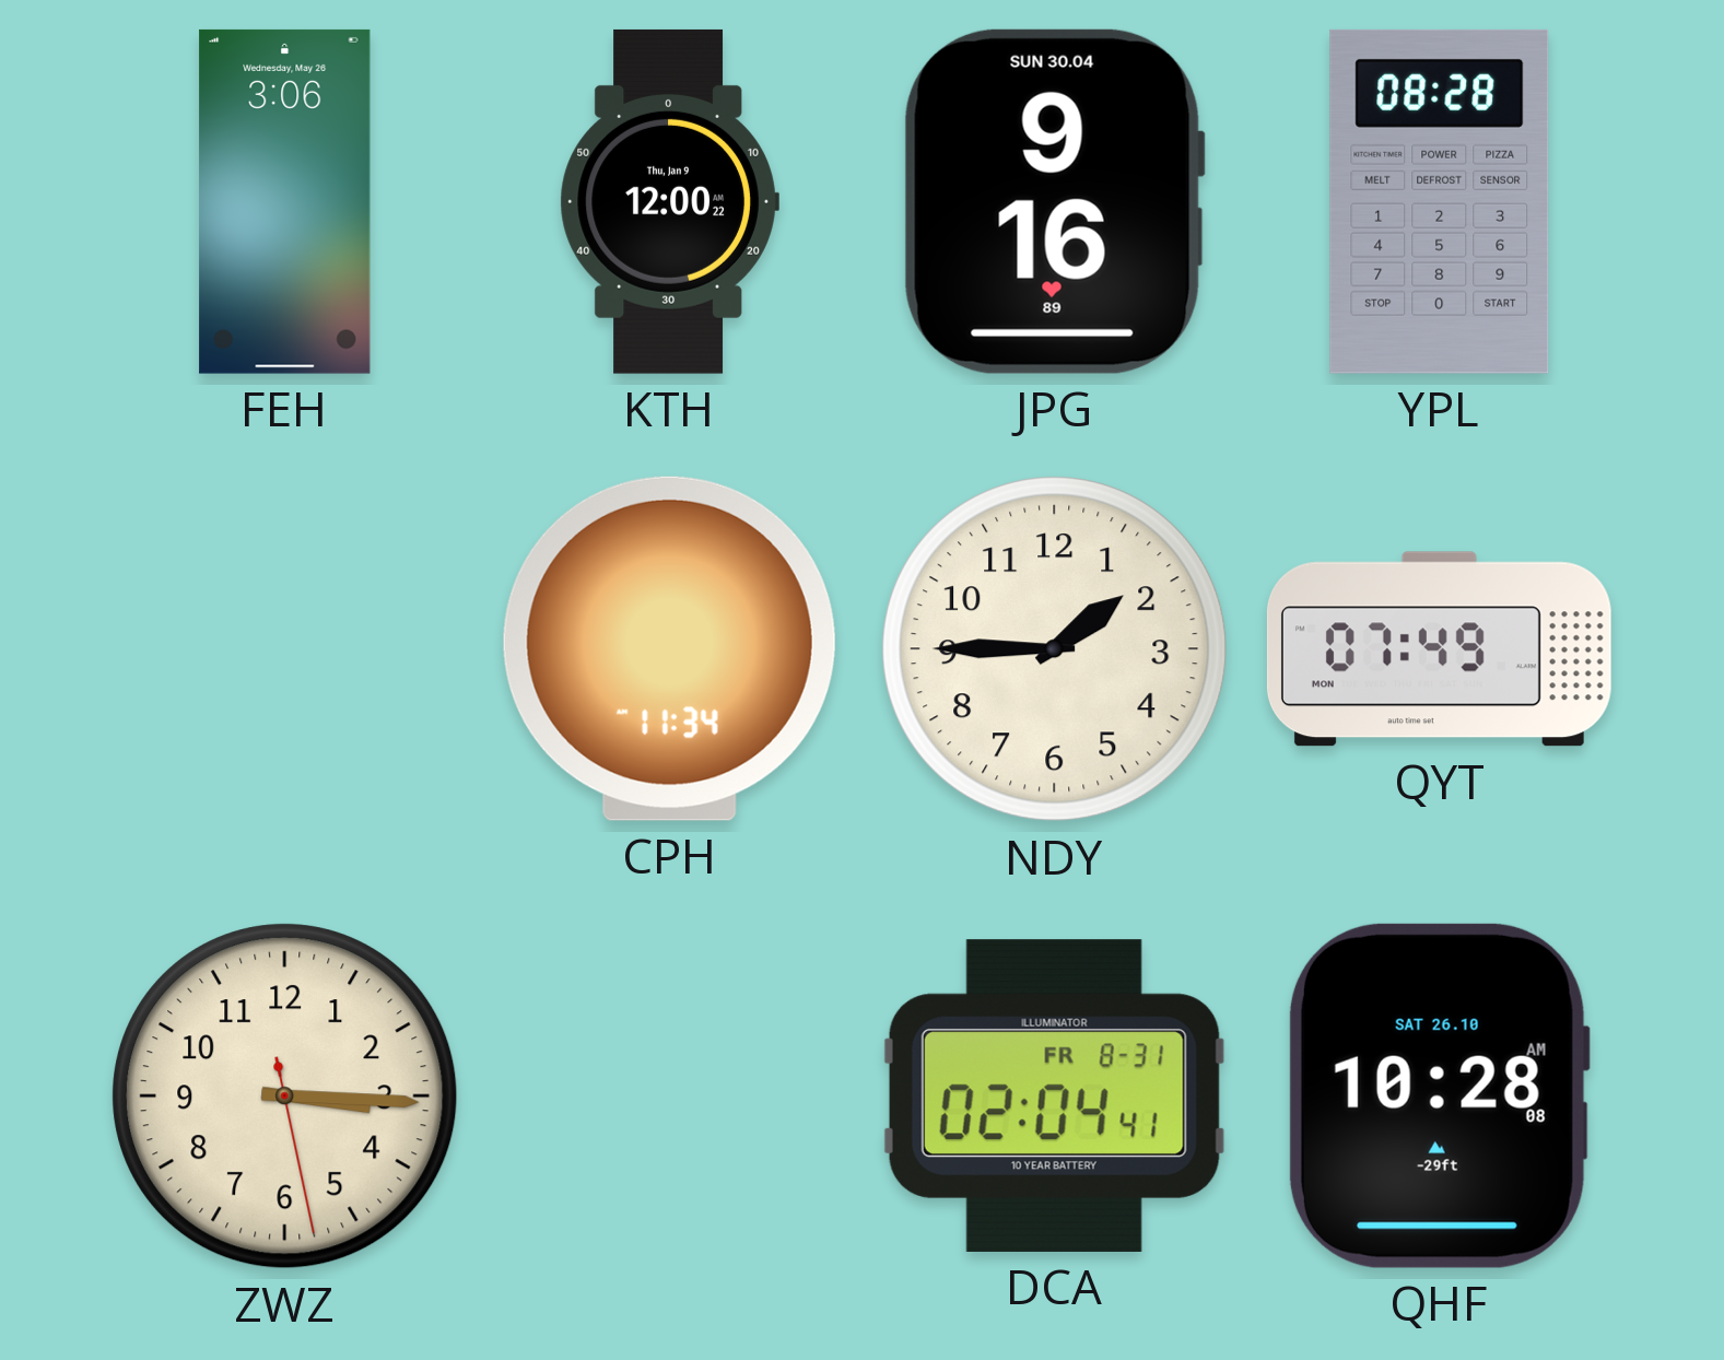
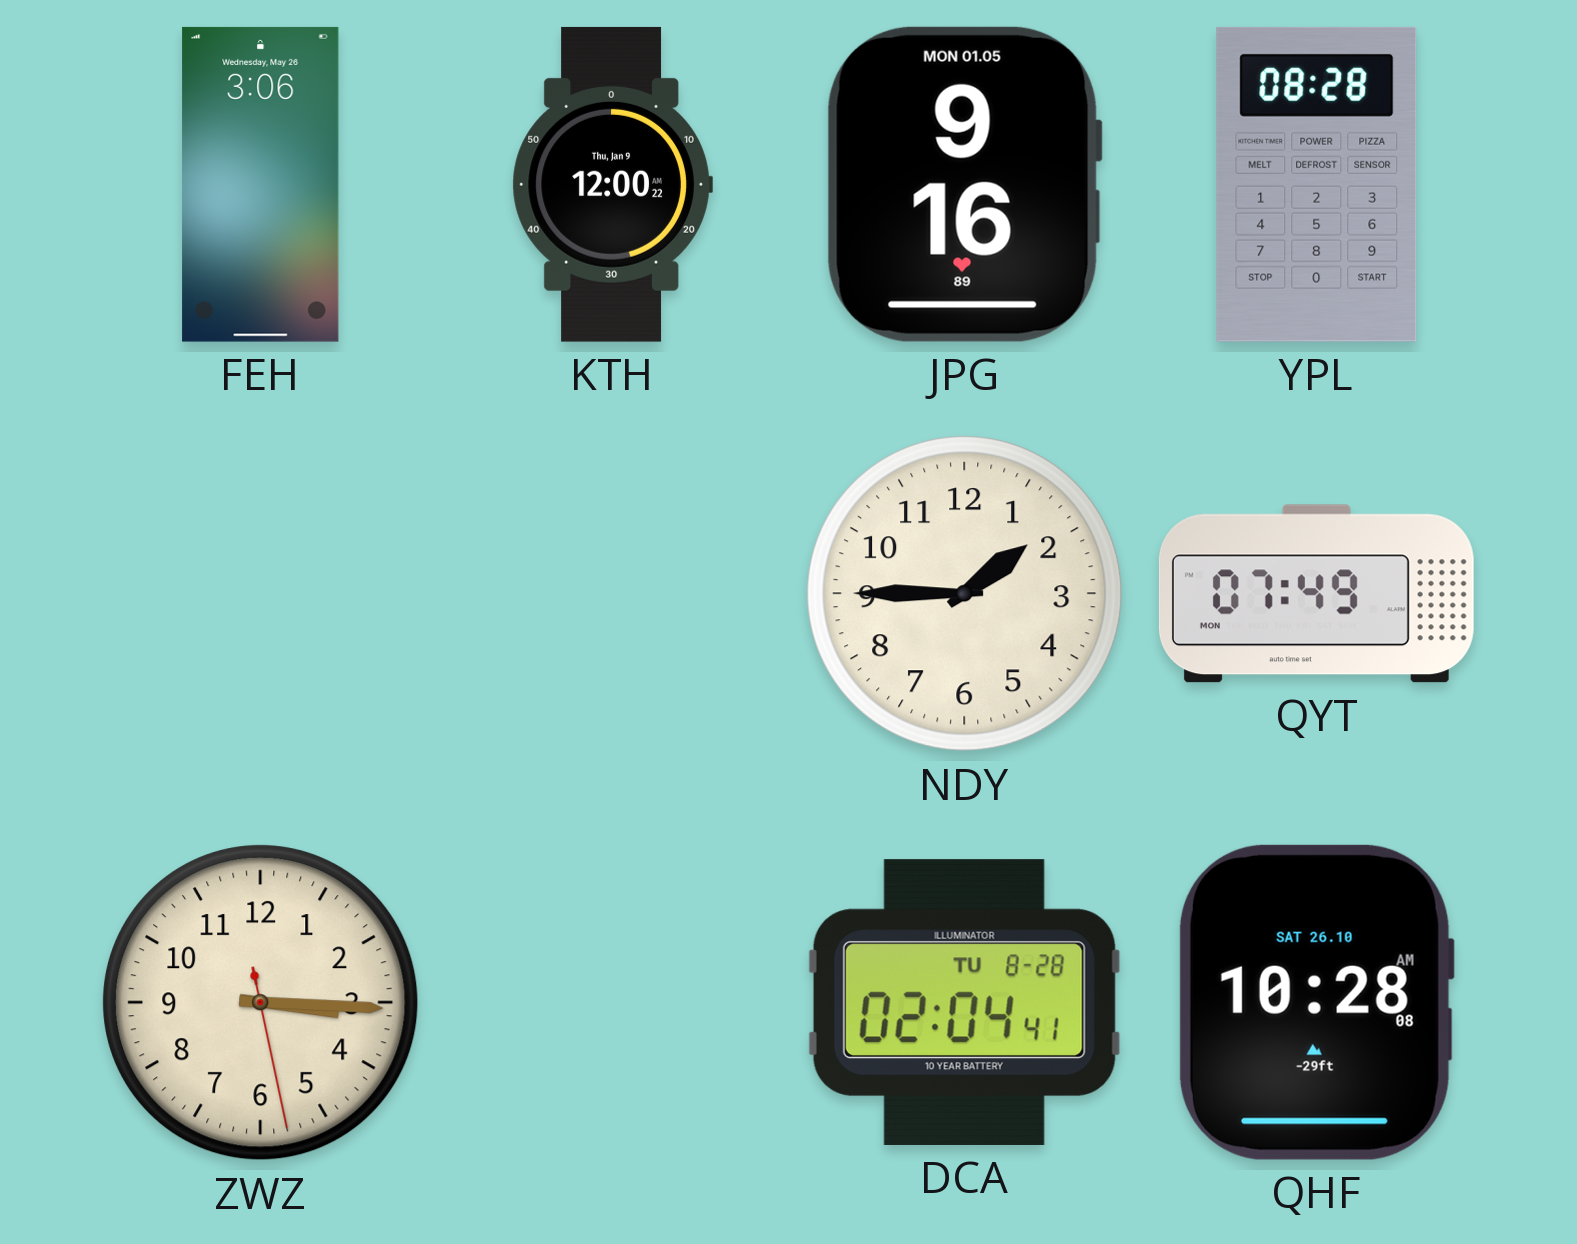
JPG date: SUN 30.04 -> MON 01.05
CPH: 11:34 -> none
DCA date: FR 8-31 -> TU 8-28
